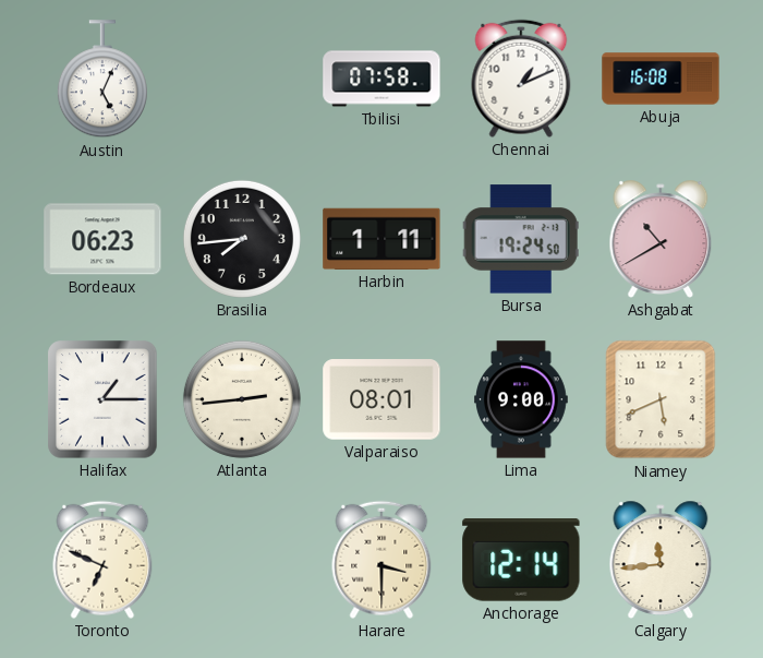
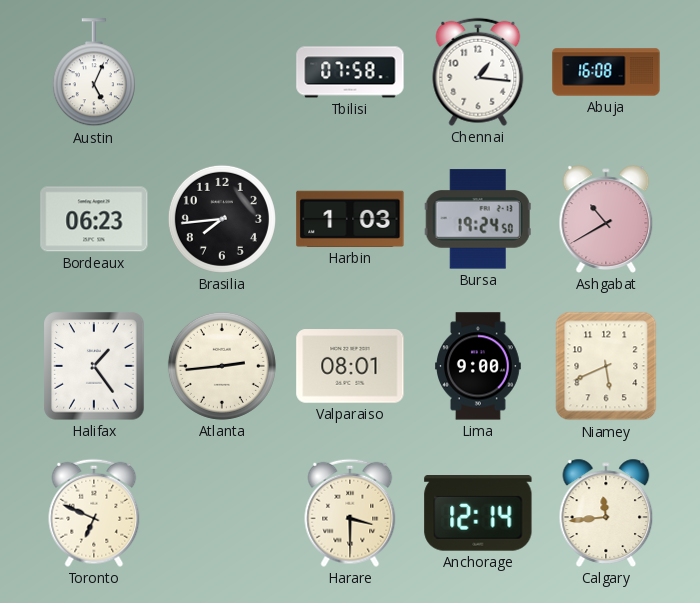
Chennai: 1:11 -> 1:16
Harbin: 1:11 -> 1:03
Halifax: 1:15 -> 1:24
